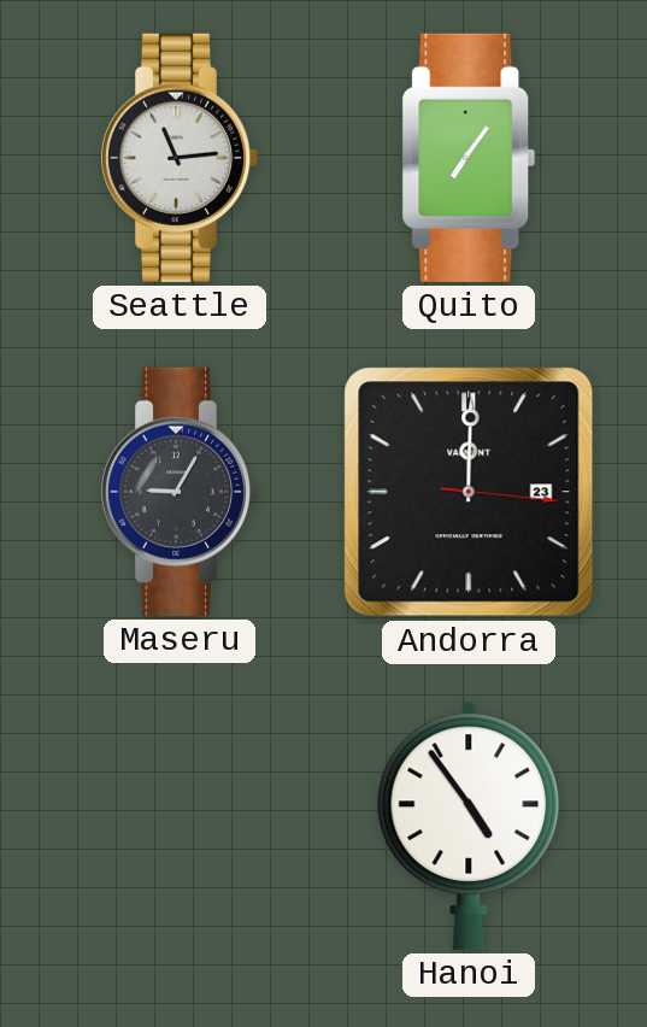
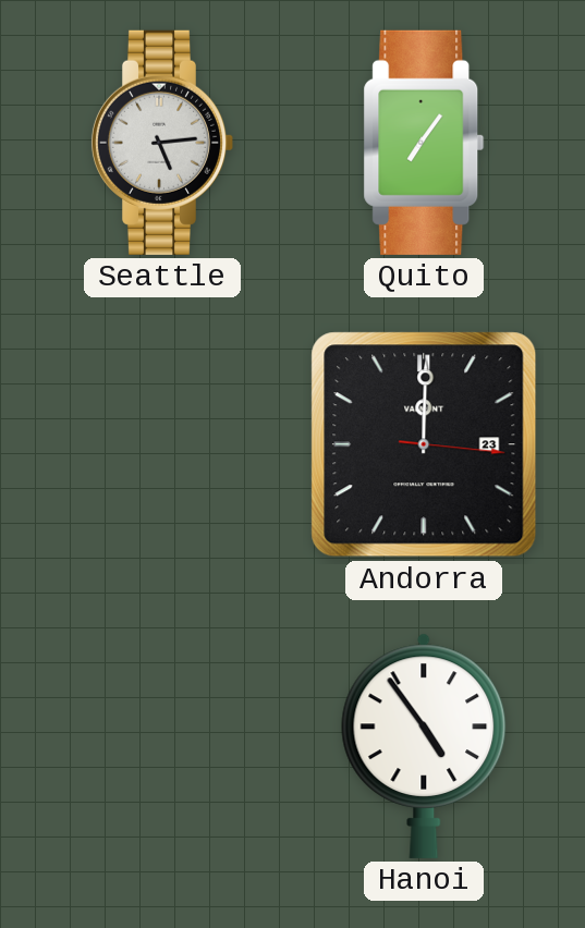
Seattle: 11:14 -> 5:14
Maseru: 9:05 -> none
